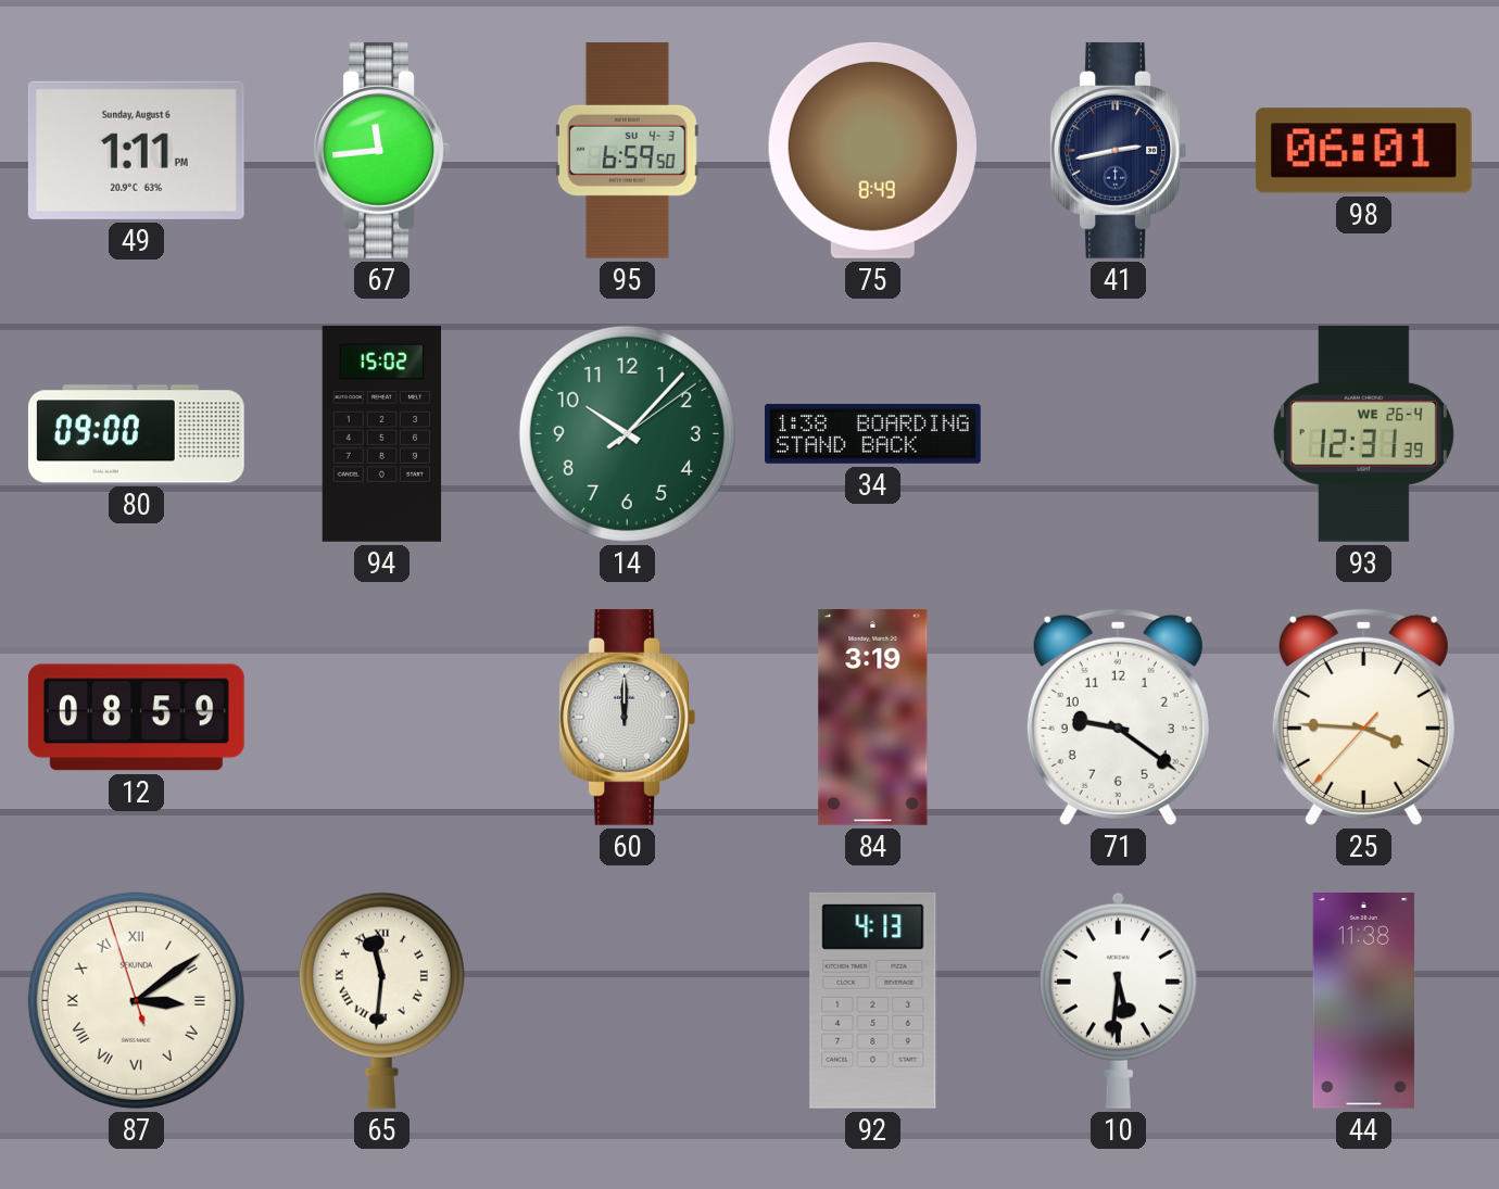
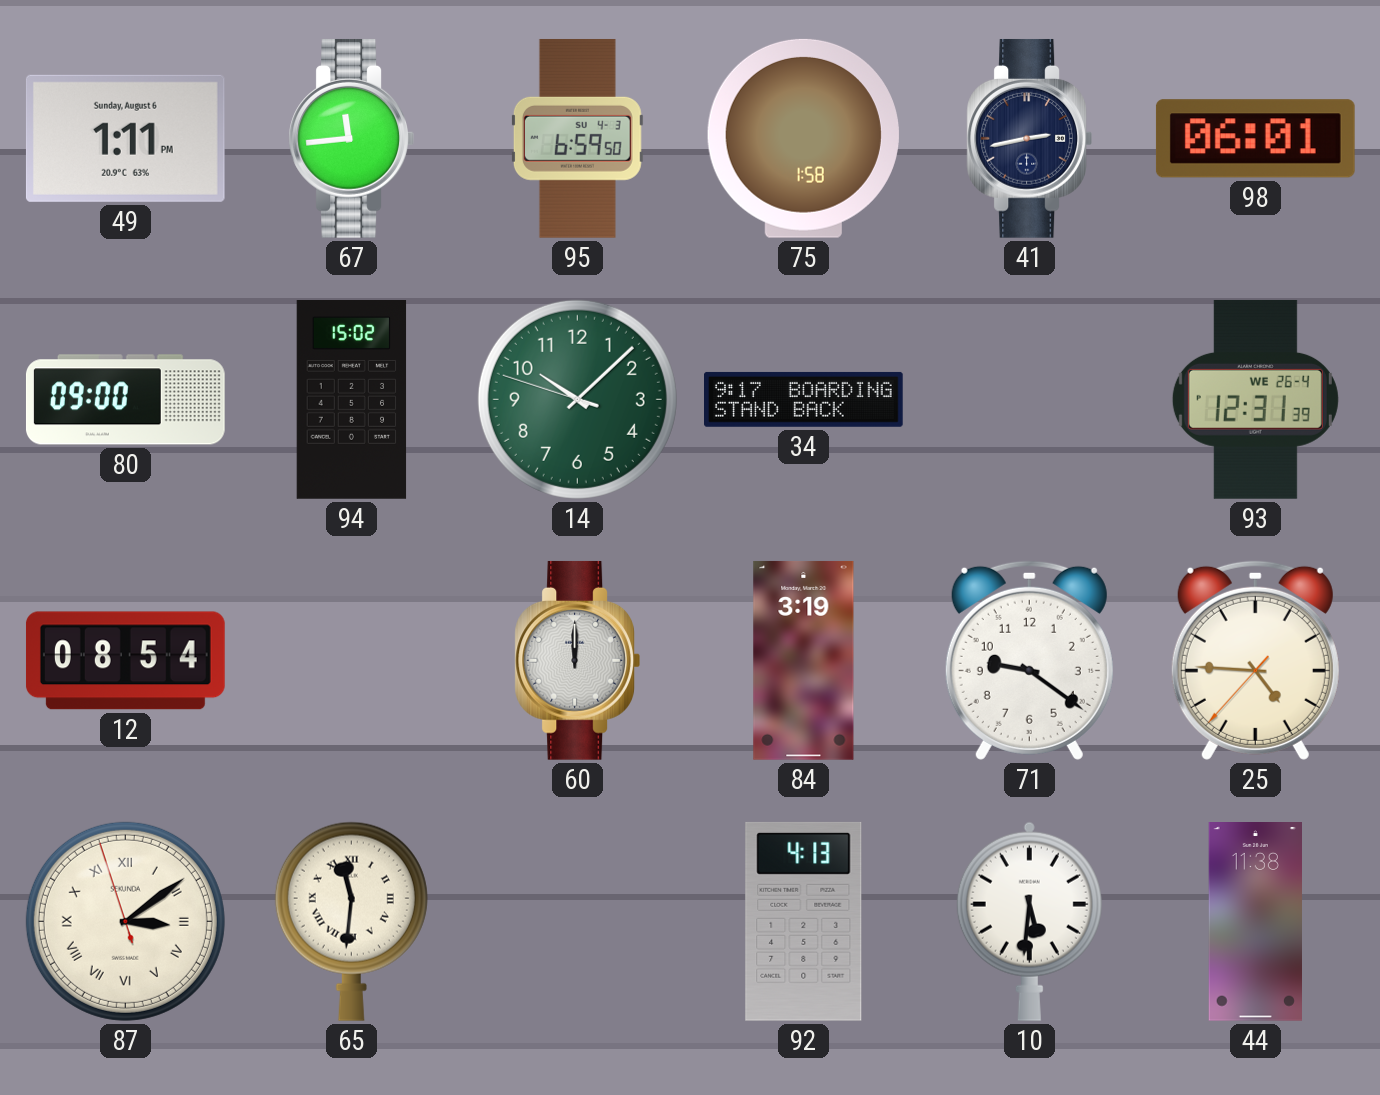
75: 8:49 -> 1:58
14: 10:07:09 -> 10:07:48
34: 1:38 -> 9:17
12: 08:59 -> 08:54
25: 3:45 -> 4:45
